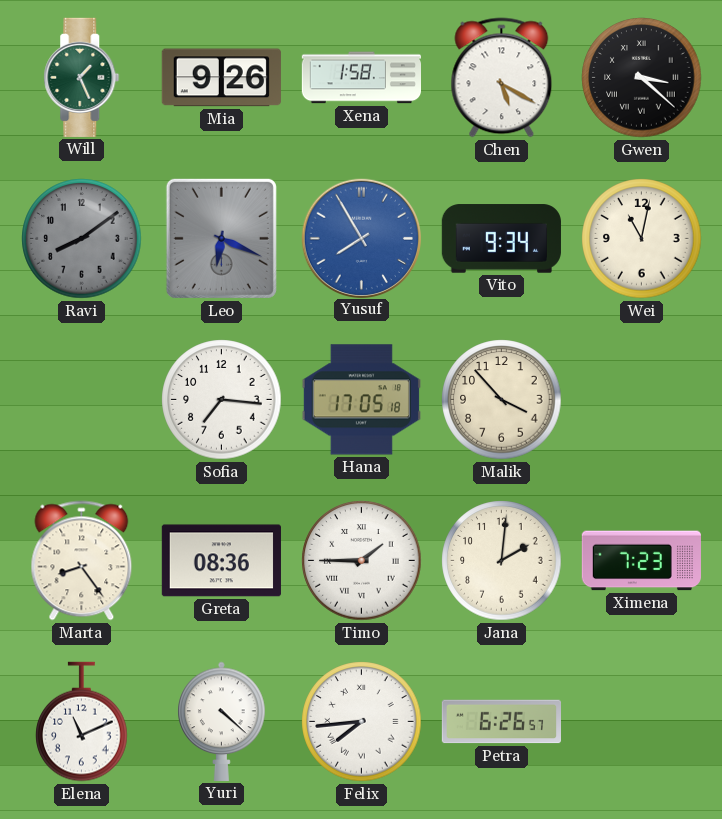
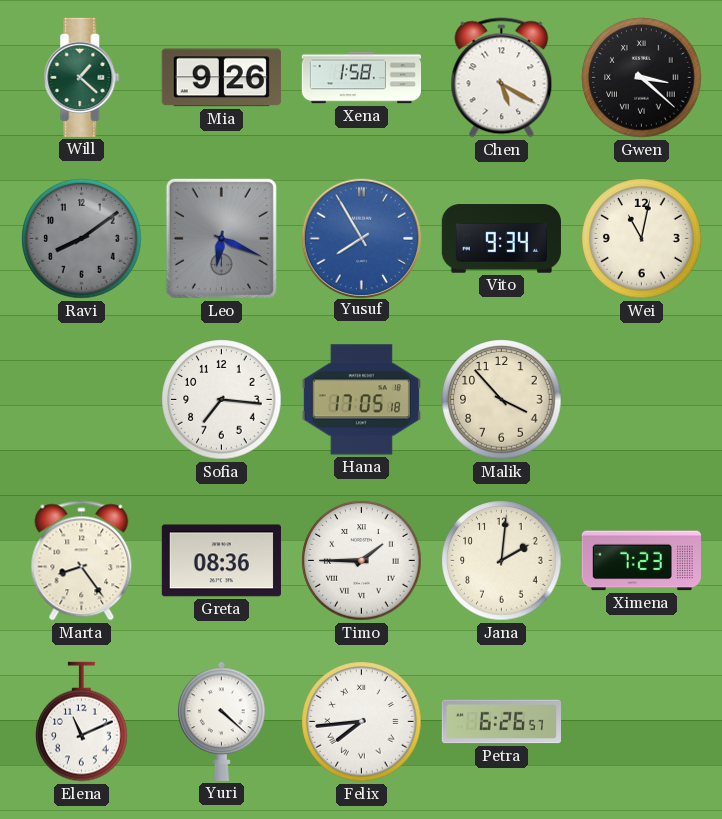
Will: 1:26 -> 1:22
